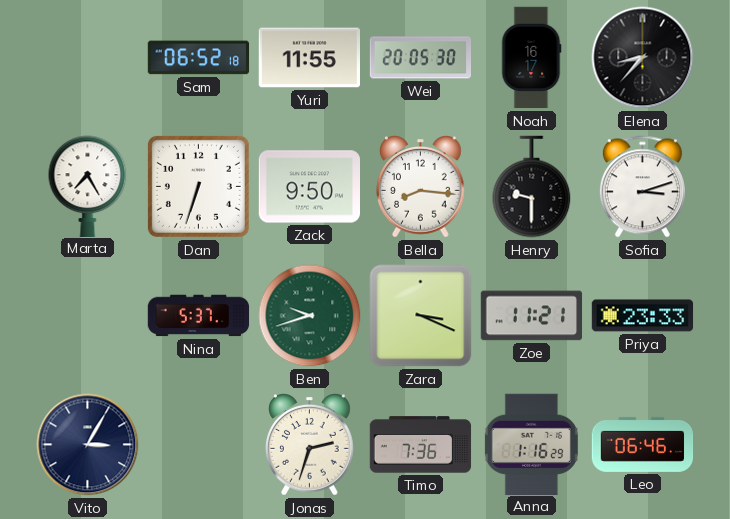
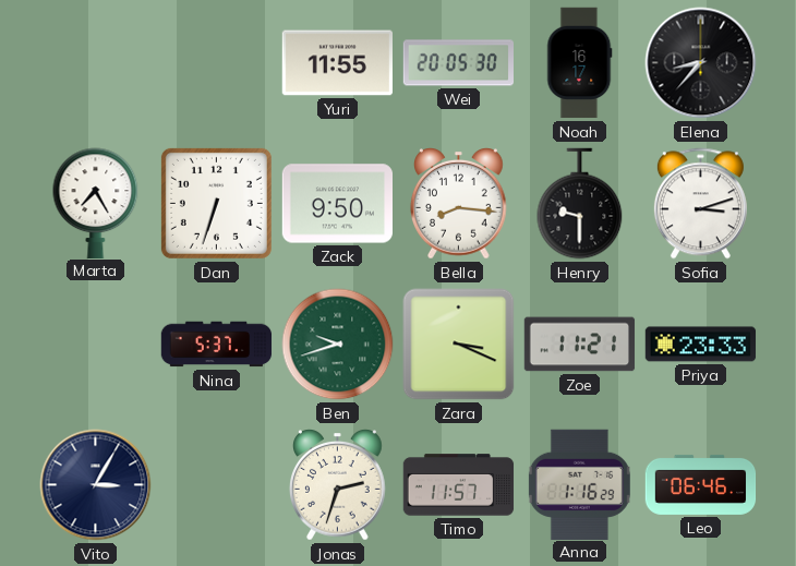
Sam: 06:52 -> none
Timo: 7:36 -> 11:57
